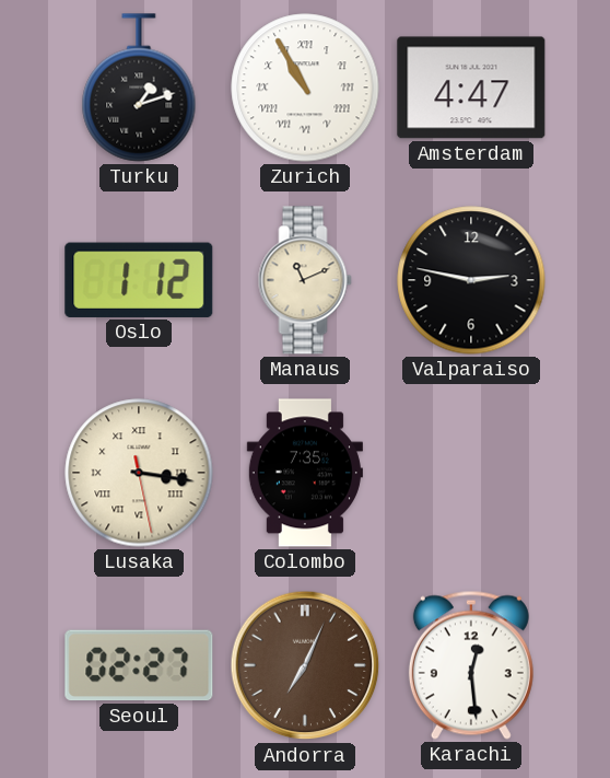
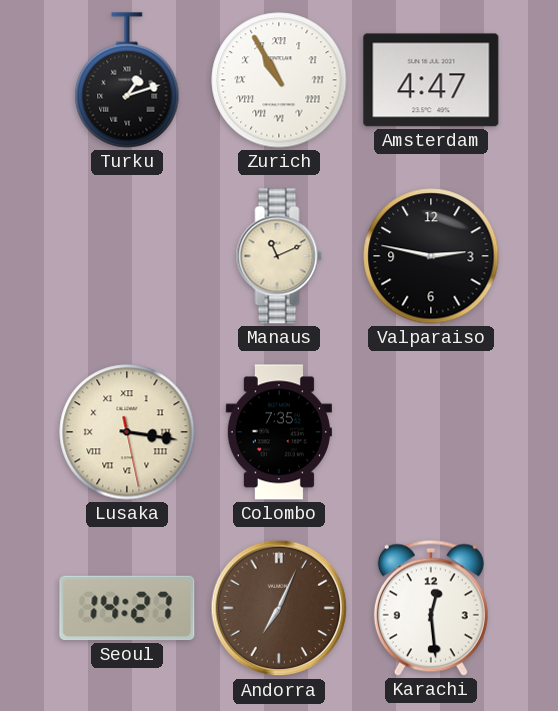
Oslo: 1:12 -> none
Seoul: 02:27 -> 14:27
